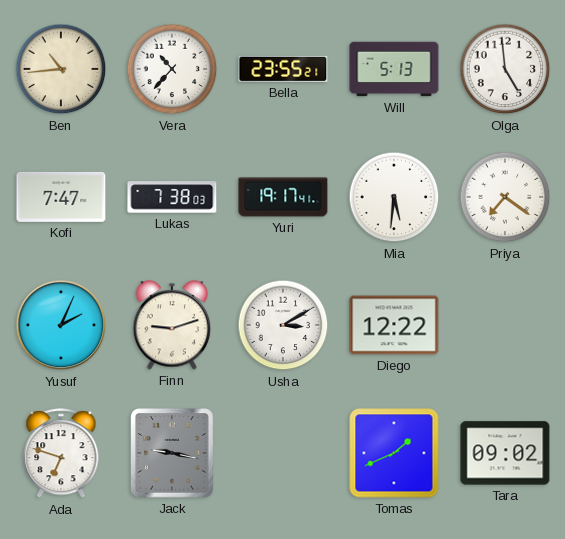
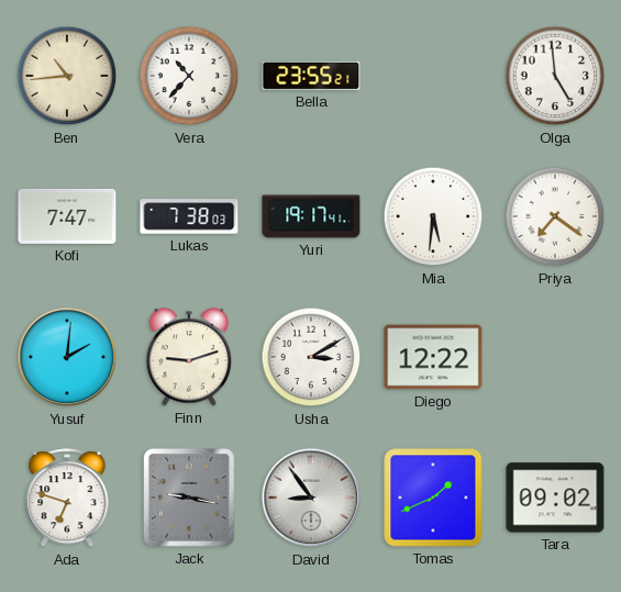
Will: 5:13 -> none
Yusuf: 2:04 -> 2:01
David: none -> 8:54
